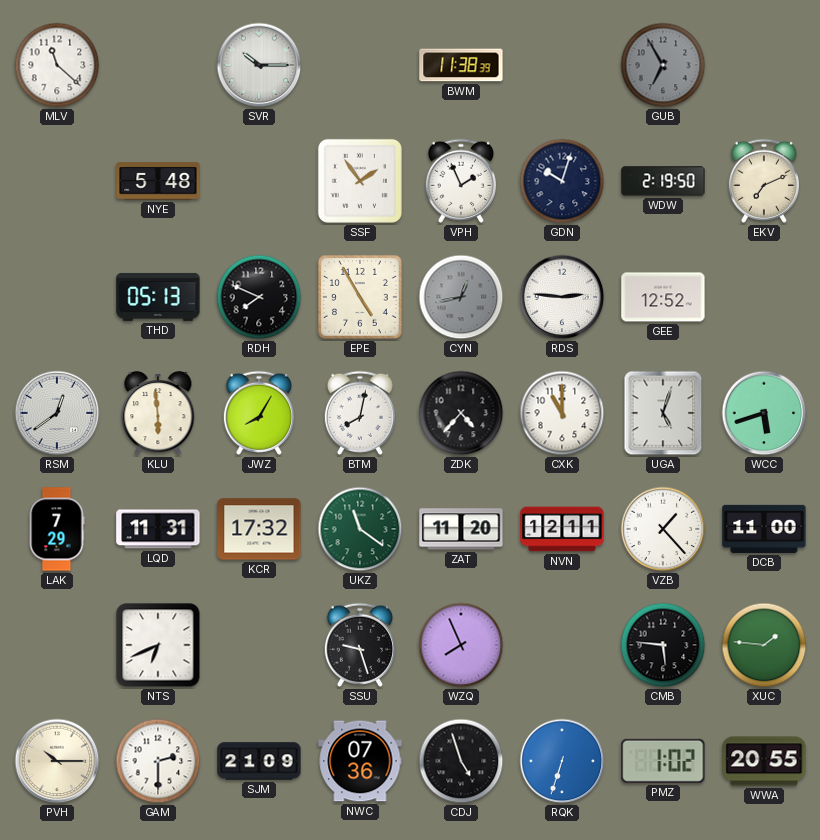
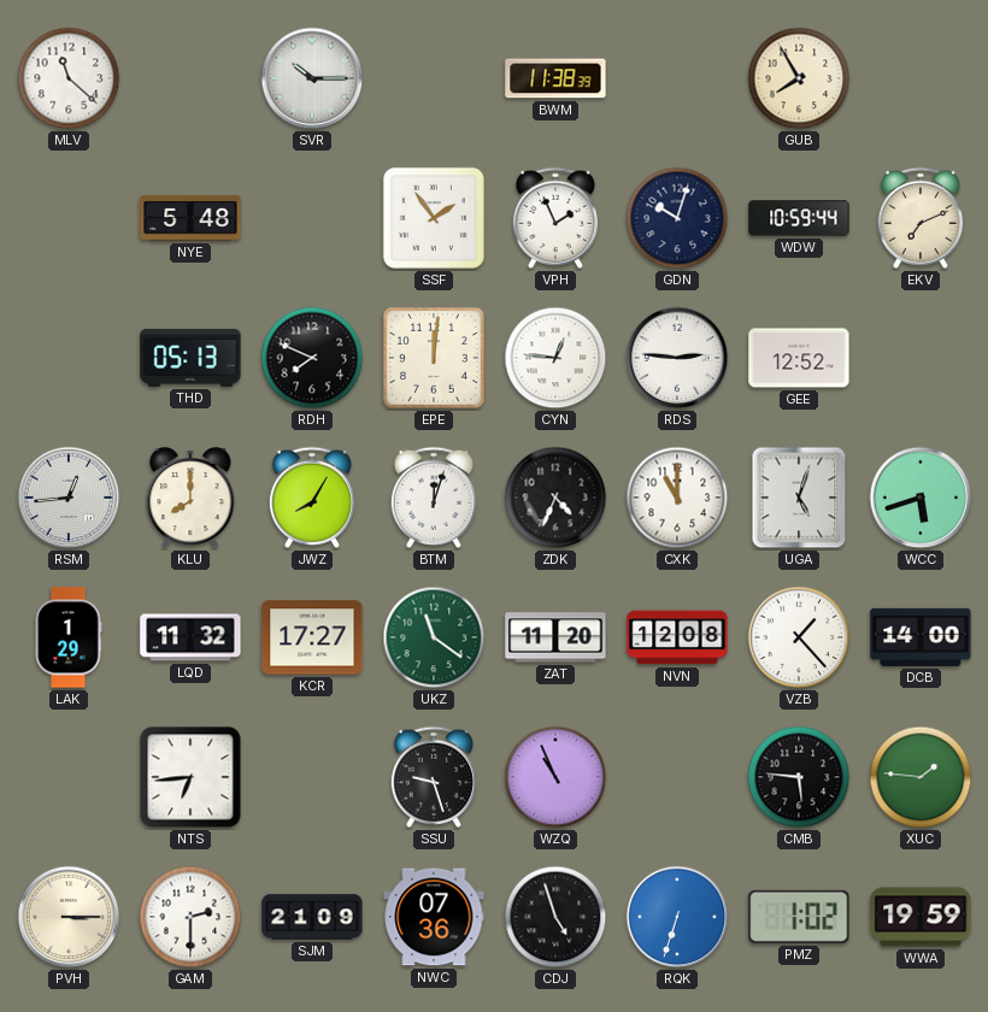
GUB: 6:55 -> 7:55
GUB dial: grey -> cream
WDW: 2:19 -> 10:59
EPE: 4:55 -> 12:01
CYN: 12:43 -> 12:46
CYN dial: grey -> white
RSM: 12:39 -> 12:44
KLU: 5:59 -> 8:00
BTM: 8:02 -> 12:03
ZDK: 4:37 -> 4:34
LAK: 7:29 -> 1:29
LQD: 11:31 -> 11:32
KCR: 17:32 -> 17:27
NVN: 12:11 -> 12:08
DCB: 11:00 -> 14:00
NTS: 6:41 -> 6:44
WZQ: 7:56 -> 10:56
PVH: 10:15 -> 3:15
WWA: 20:55 -> 19:59
